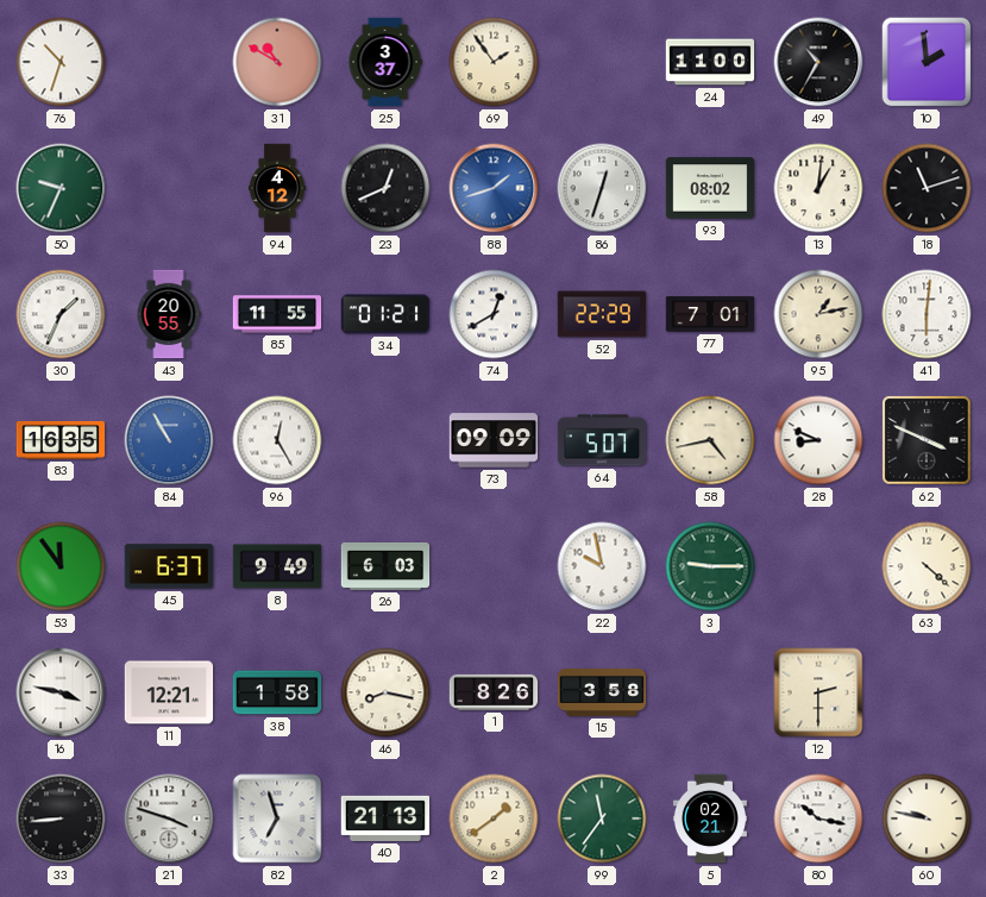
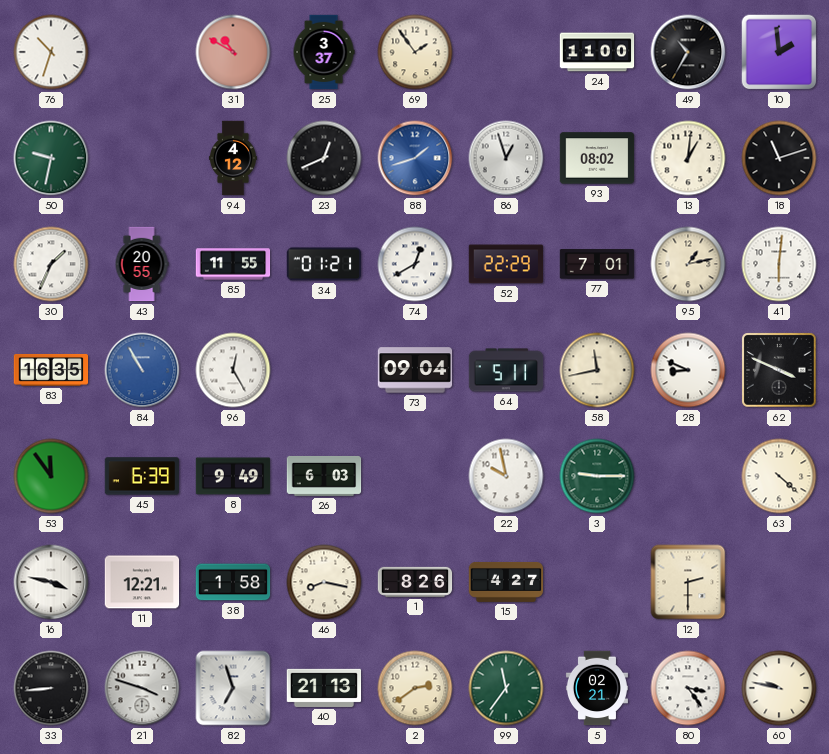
50: 9:34 -> 9:32
86: 12:33 -> 12:57
73: 09:09 -> 09:04
64: 5:07 -> 5:11
58: 4:43 -> 11:43
45: 6:37 -> 6:39
15: 3:58 -> 4:27
2: 1:39 -> 2:39
80: 10:17 -> 3:24
